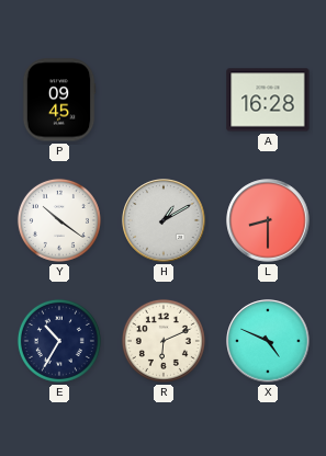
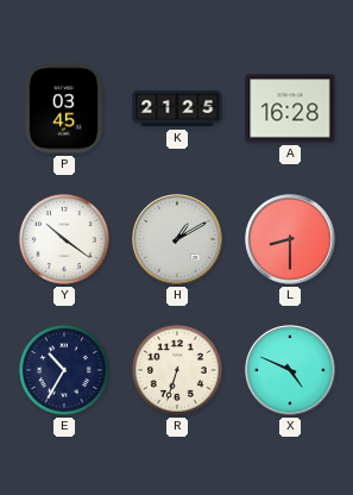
P: 09:45 -> 03:45
K: none -> 21:25
R: 6:11 -> 6:33
